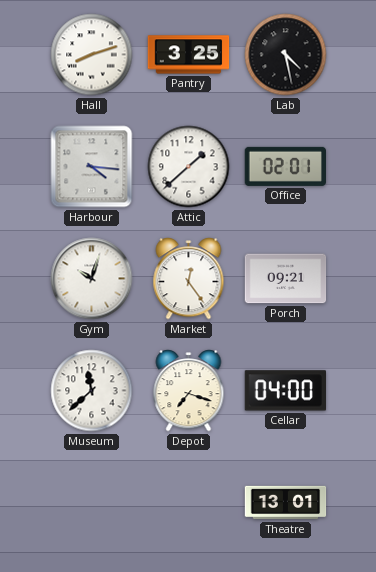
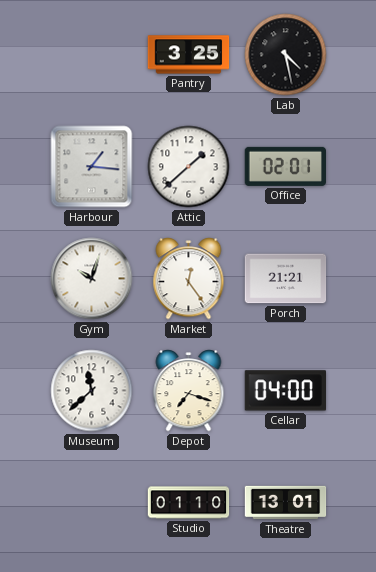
Hall: 8:12 -> none
Harbour: 4:16 -> 1:16
Porch: 09:21 -> 21:21
Studio: none -> 01:10
